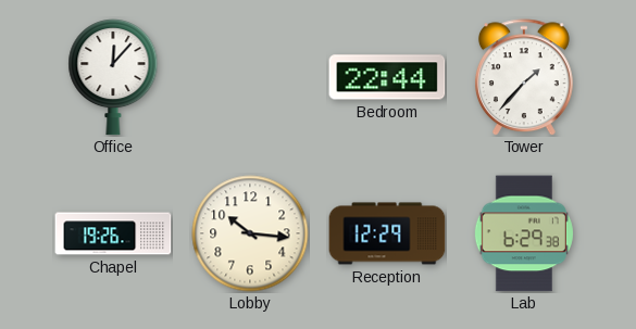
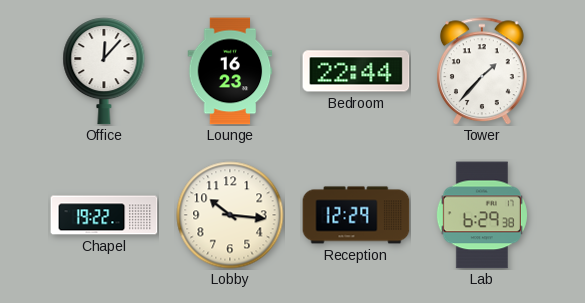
Lounge: none -> 16:23
Chapel: 19:26 -> 19:22
